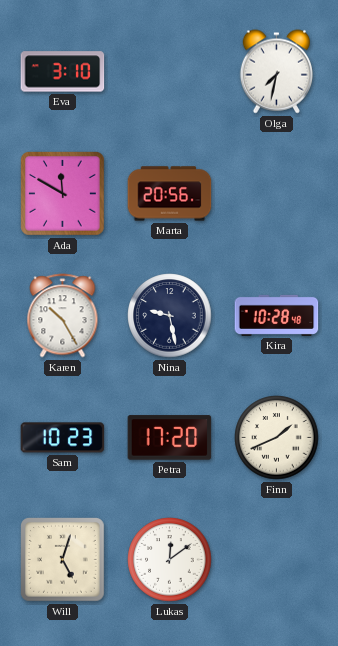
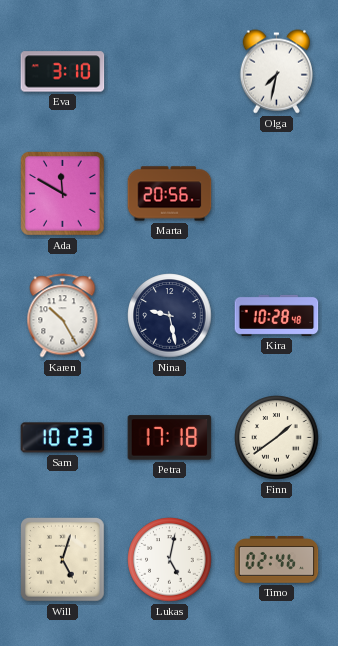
Petra: 17:20 -> 17:18
Finn: 1:41 -> 1:39
Lukas: 12:09 -> 5:02
Timo: none -> 02:46
